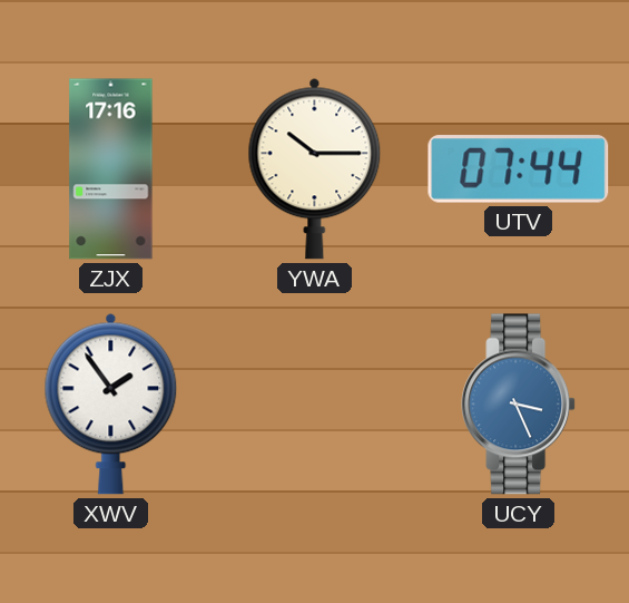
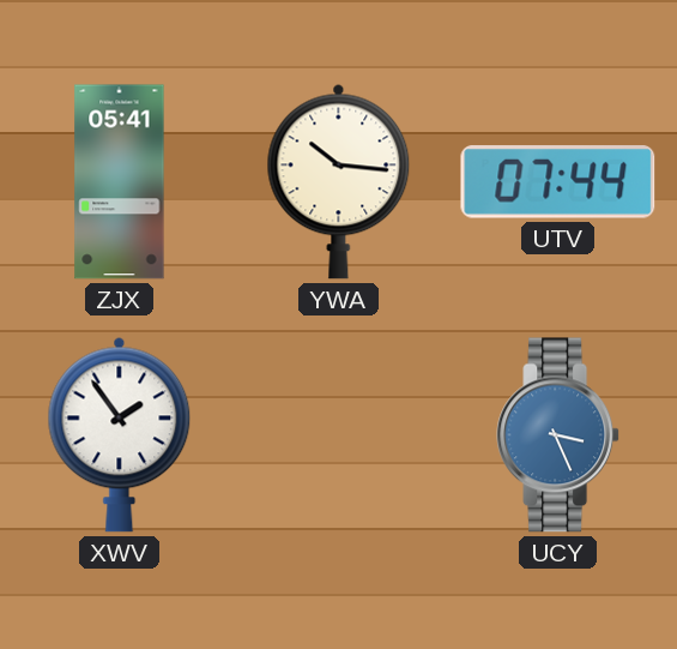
ZJX: 17:16 -> 05:41
YWA: 10:15 -> 10:16
